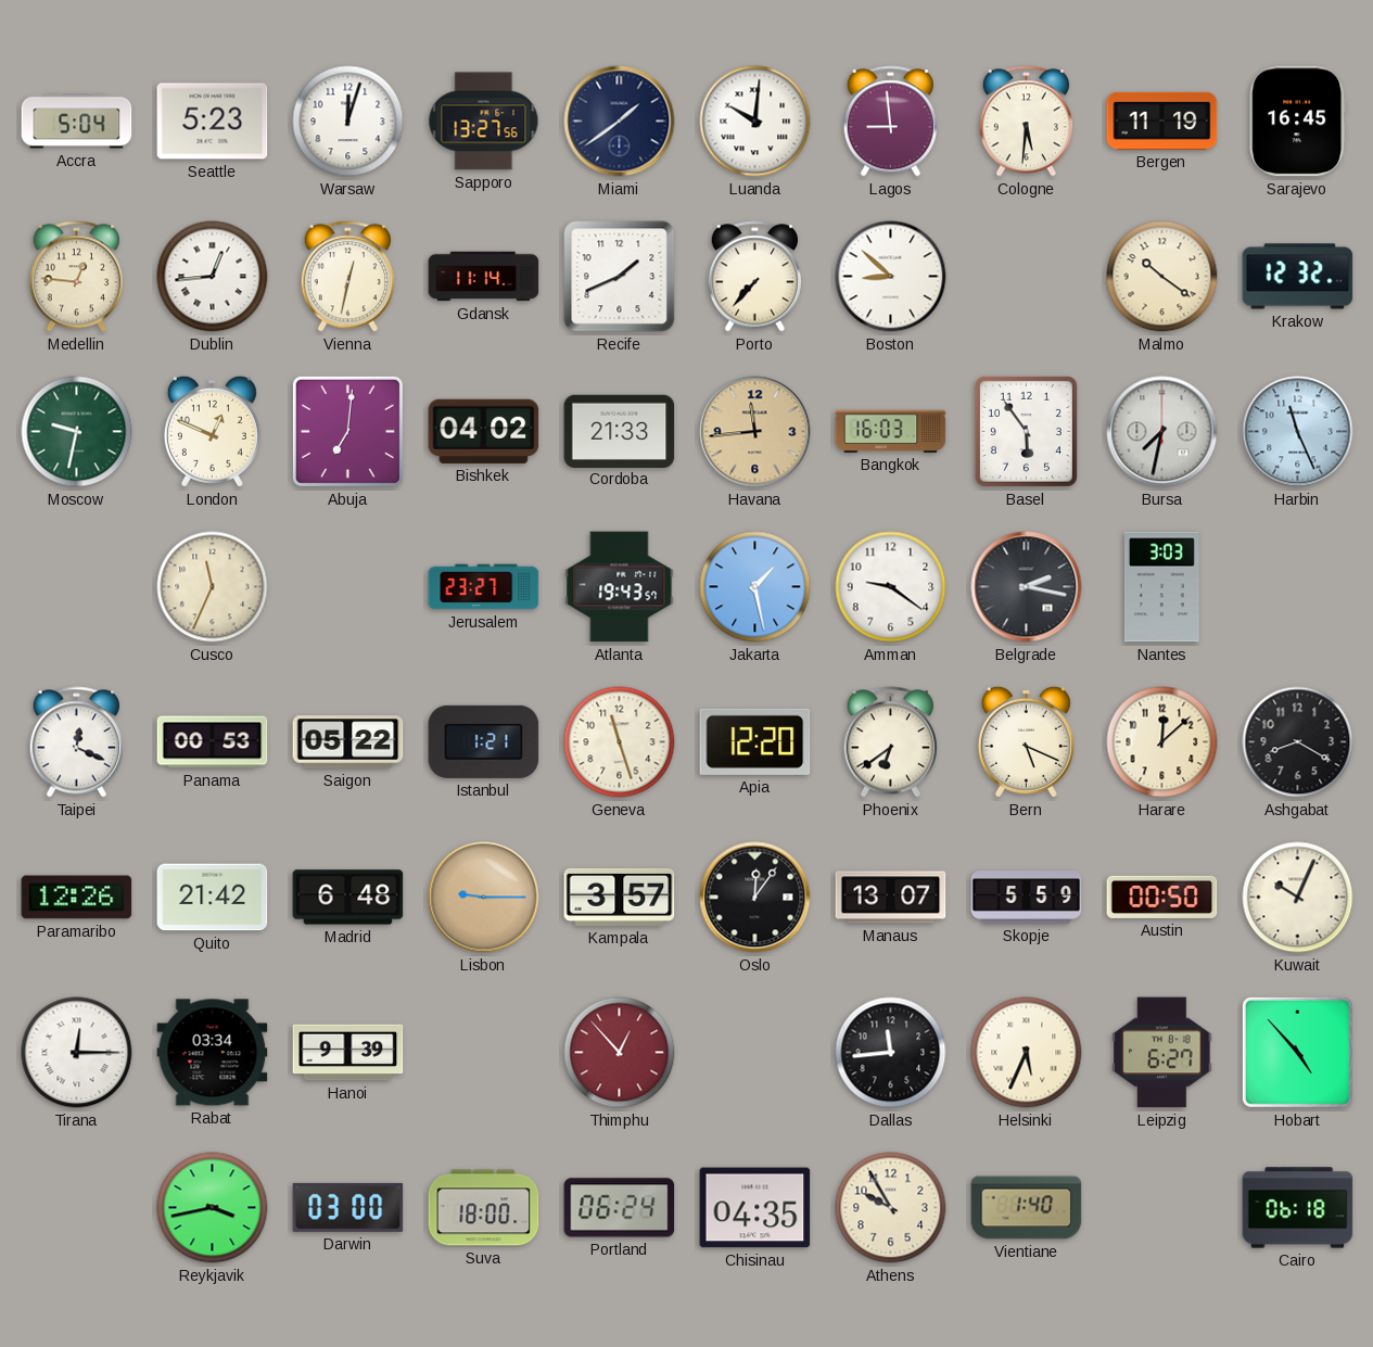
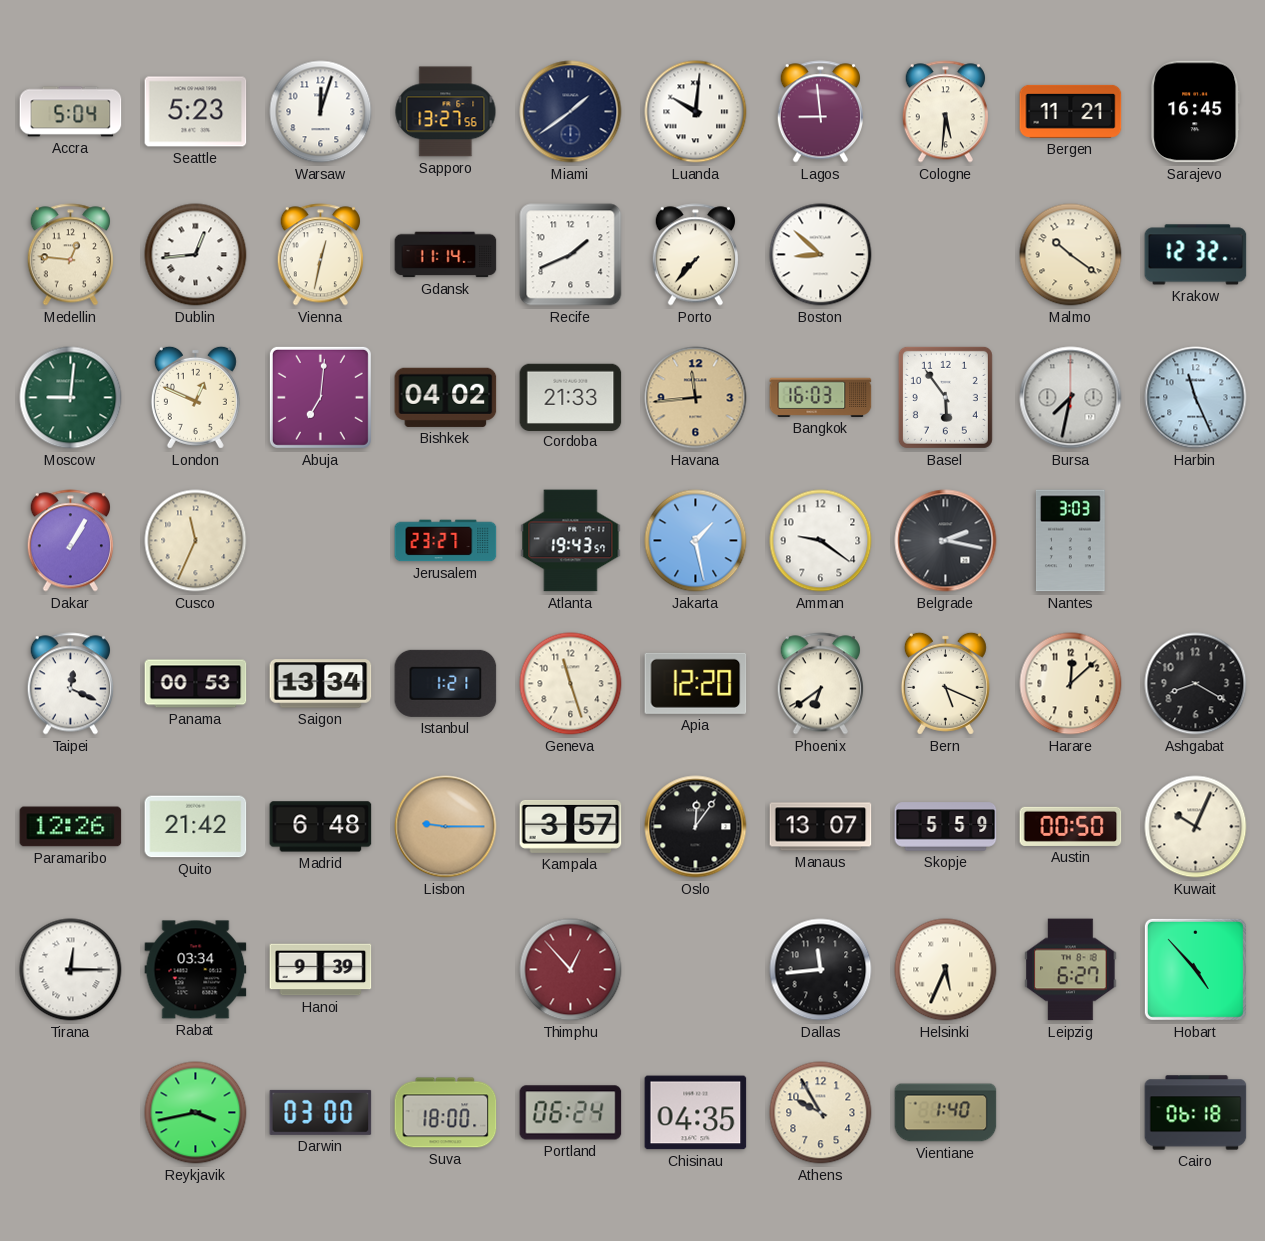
Bergen: 11:19 -> 11:21
Moscow: 9:32 -> 9:01
Dakar: none -> 1:05
Saigon: 05:22 -> 13:34
